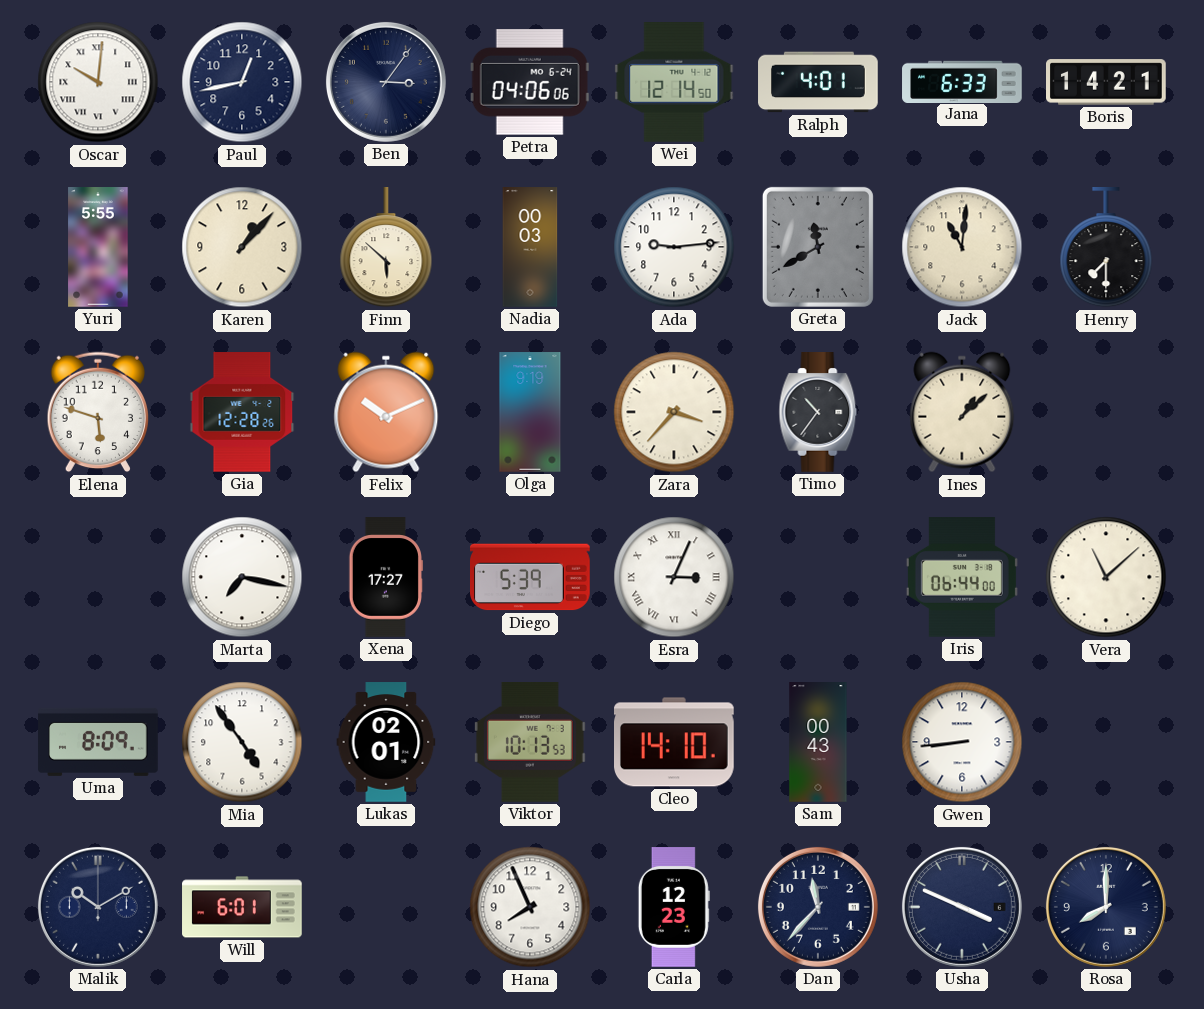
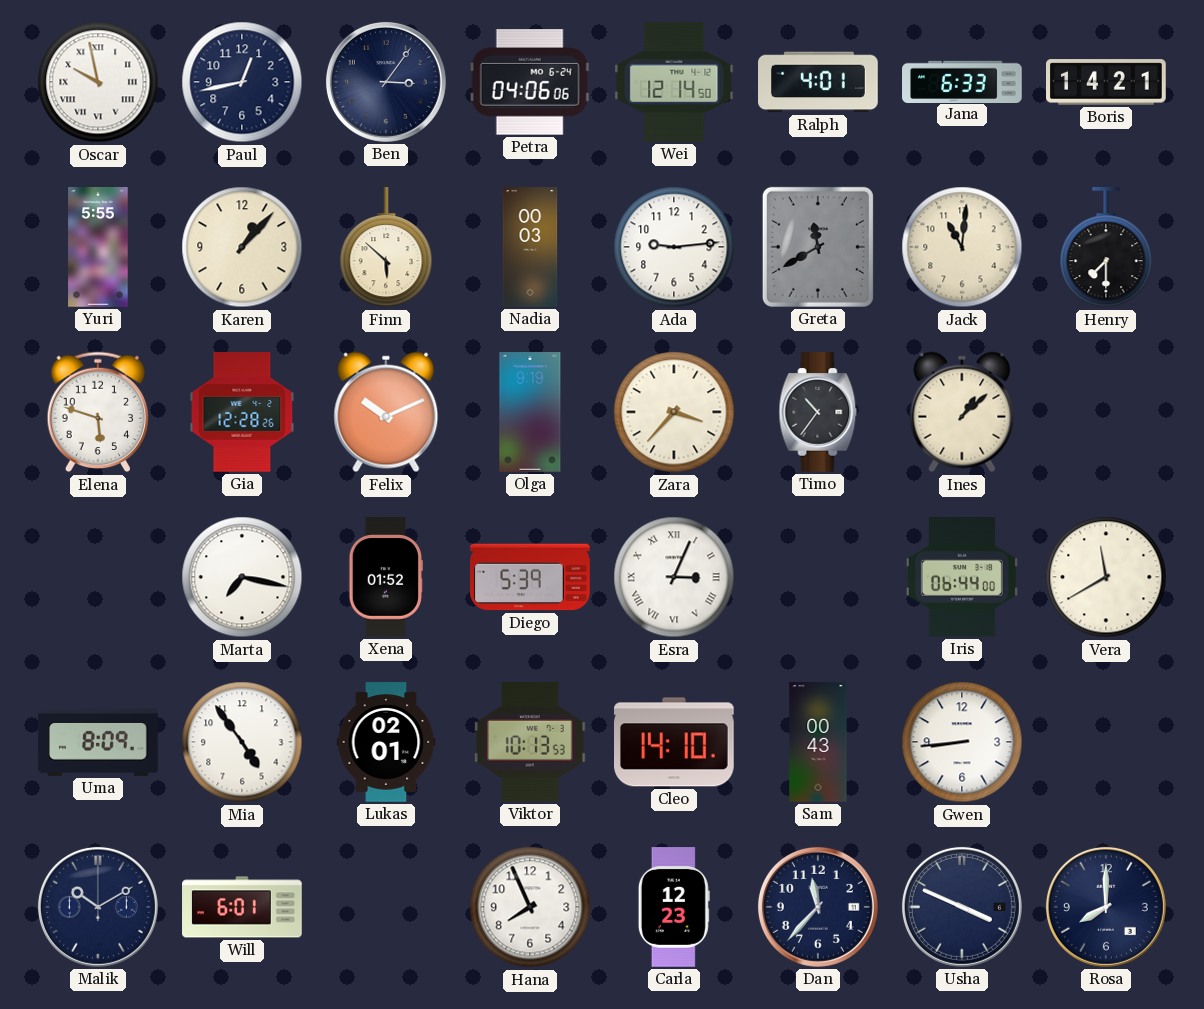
Oscar: 10:01 -> 9:58
Xena: 17:27 -> 01:52
Vera: 11:08 -> 11:40
